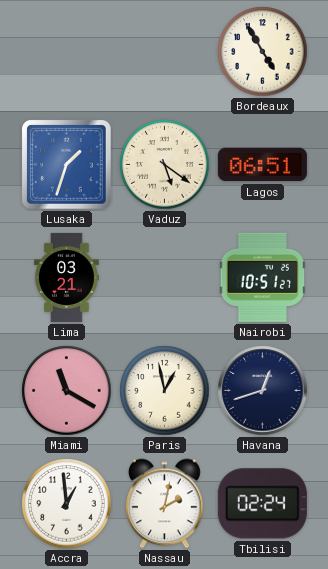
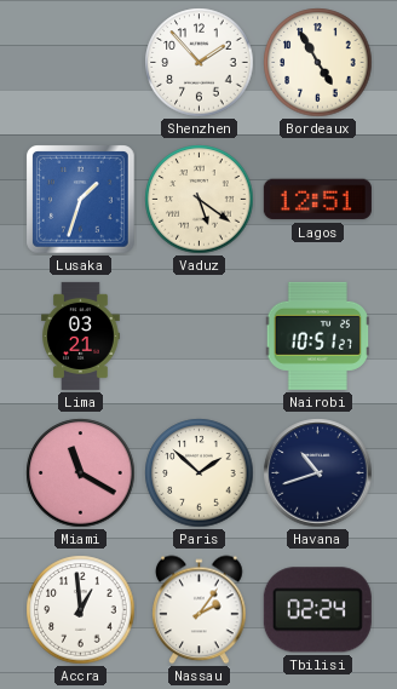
Shenzhen: none -> 1:53
Lagos: 06:51 -> 12:51
Paris: 12:58 -> 1:52
Havana: 12:42 -> 10:42
Nassau: 2:02 -> 2:06
